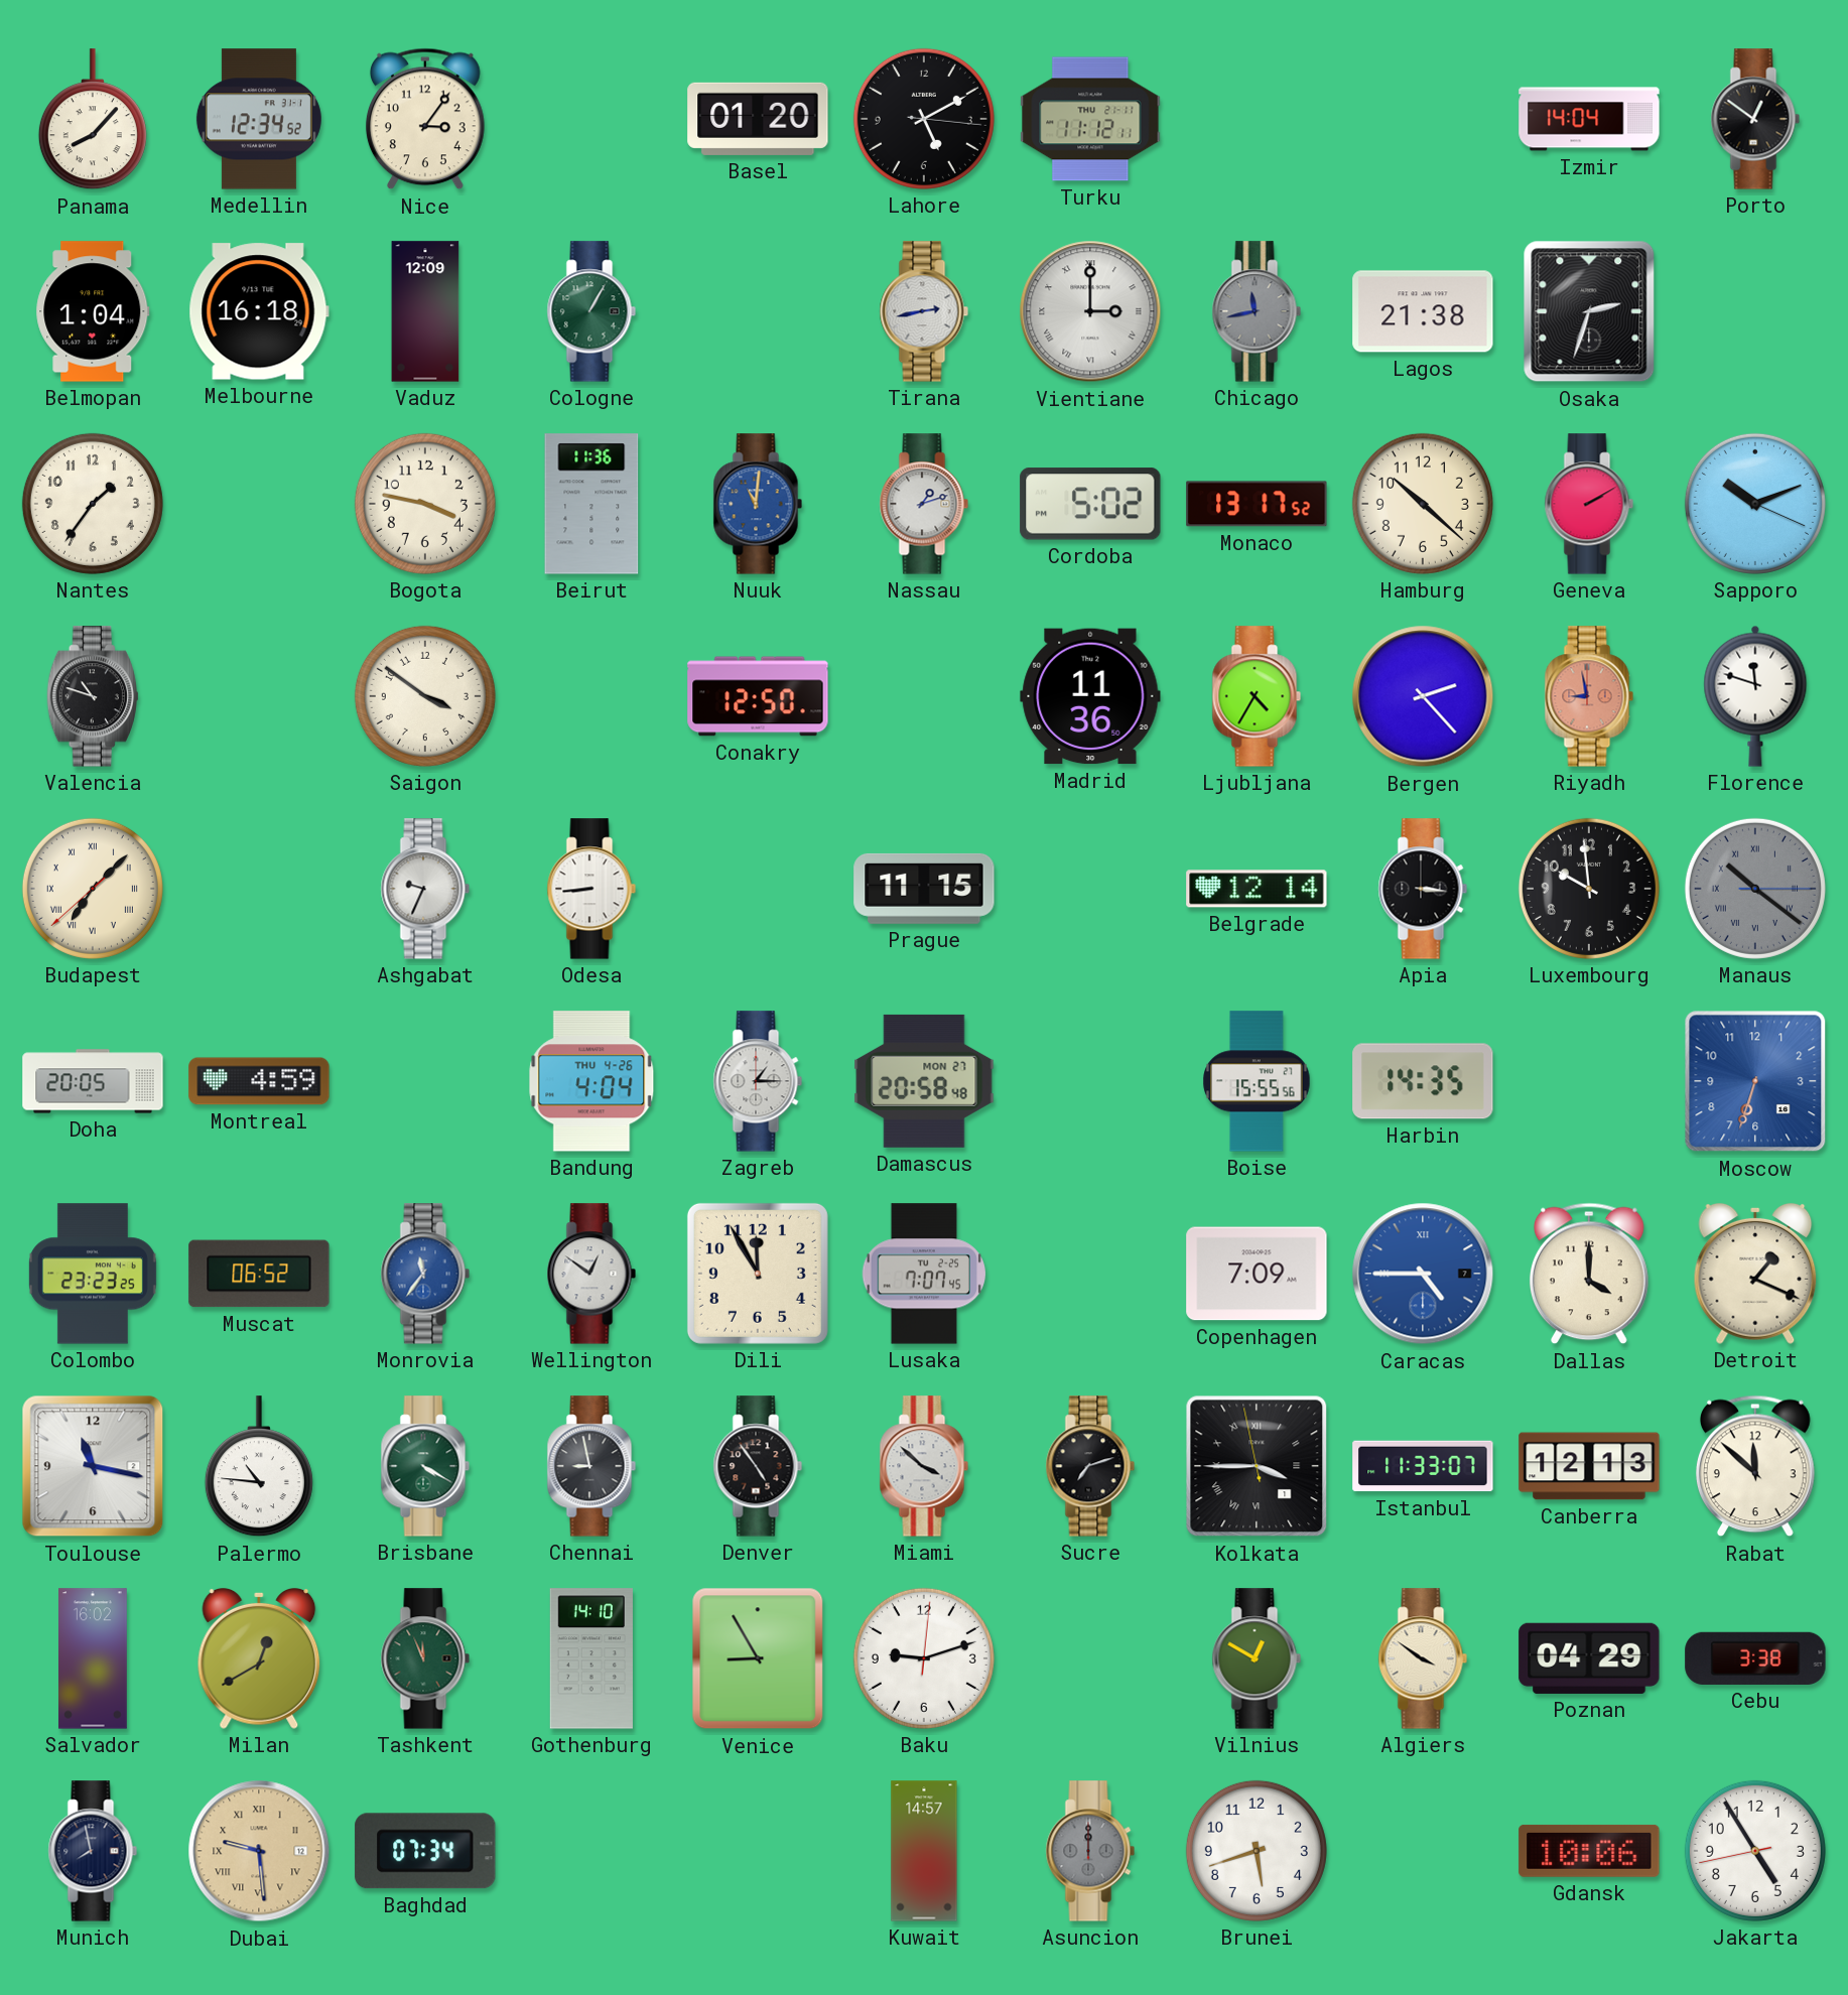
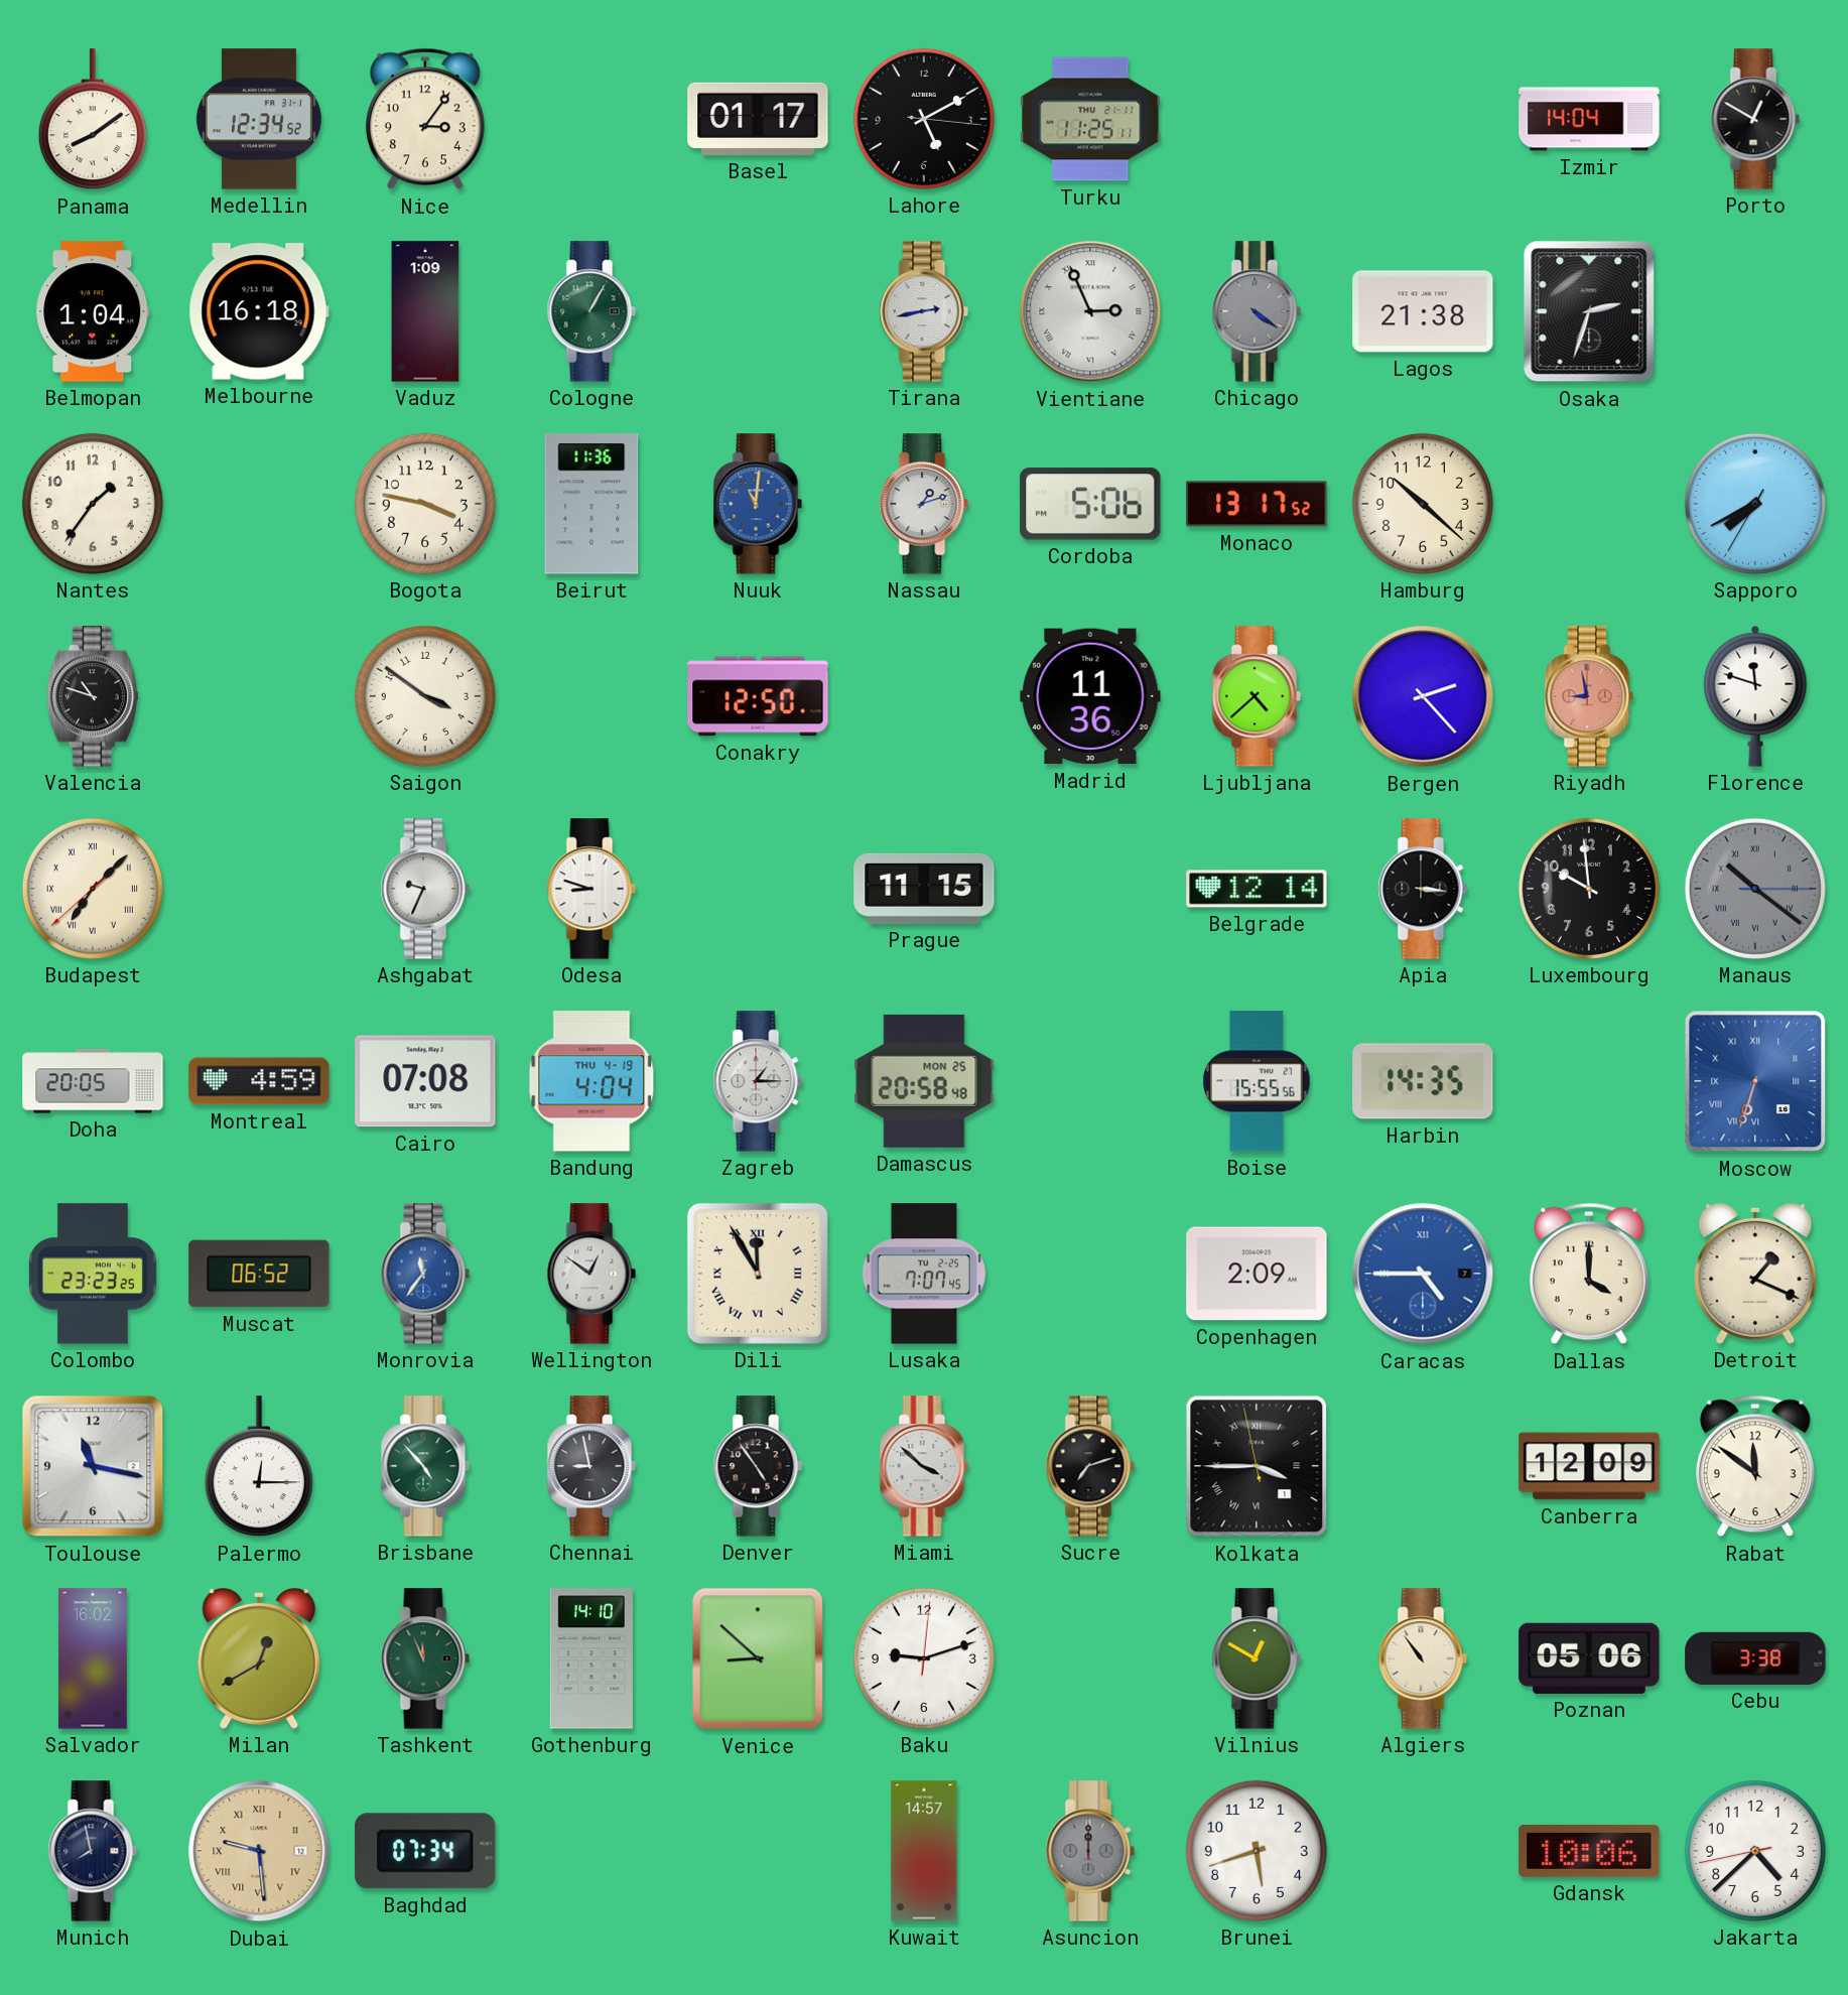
Panama: 8:07 -> 8:09
Basel: 01:20 -> 01:17
Turku: 11:12 -> 11:25
Porto: 12:51 -> 12:50
Vaduz: 12:09 -> 1:09
Vientiane: 3:00 -> 2:56
Chicago: 11:43 -> 4:21
Cordoba: 5:02 -> 5:06
Geneva: 2:10 -> none
Sapporo: 10:11 -> 7:40
Ljubljana: 4:35 -> 4:38
Odesa: 8:44 -> 8:48
Cairo: none -> 07:08
Bandung date: THU 4-26 -> THU 4-19
Damascus date: MON 27 -> MON 25
Moscow numerals: Arabic -> Roman
Dili numerals: Arabic -> Roman
Copenhagen: 7:09 -> 2:09
Palermo: 10:46 -> 12:15
Brisbane: 4:20 -> 4:53
Istanbul: 11:33 -> none
Canberra: 12:13 -> 12:09
Rabat: 11:52 -> 11:51
Venice: 8:55 -> 8:52
Algiers: 3:51 -> 10:54
Poznan: 04:29 -> 05:06
Jakarta: 4:54 -> 4:37
